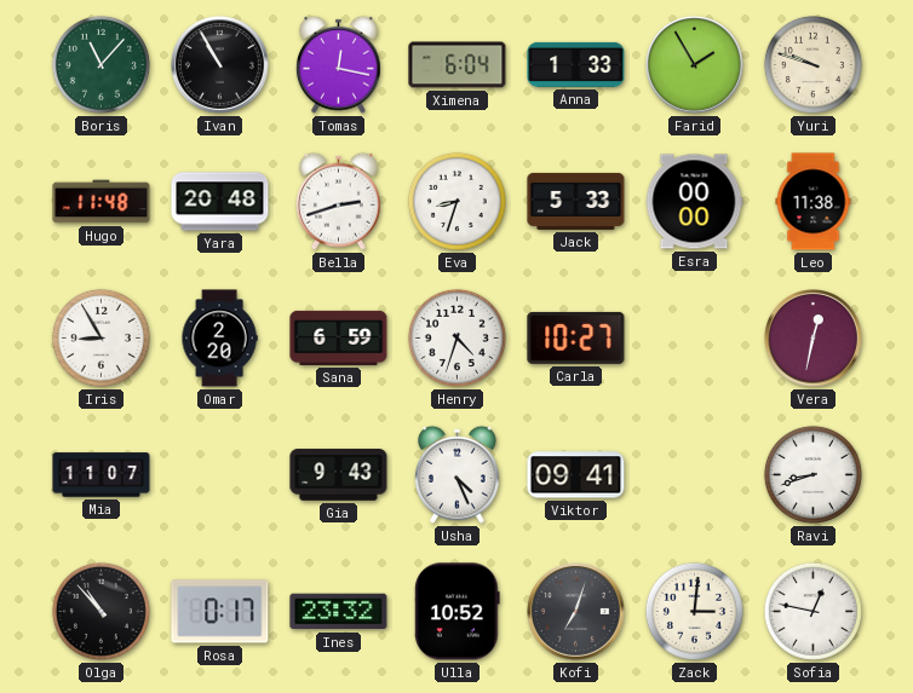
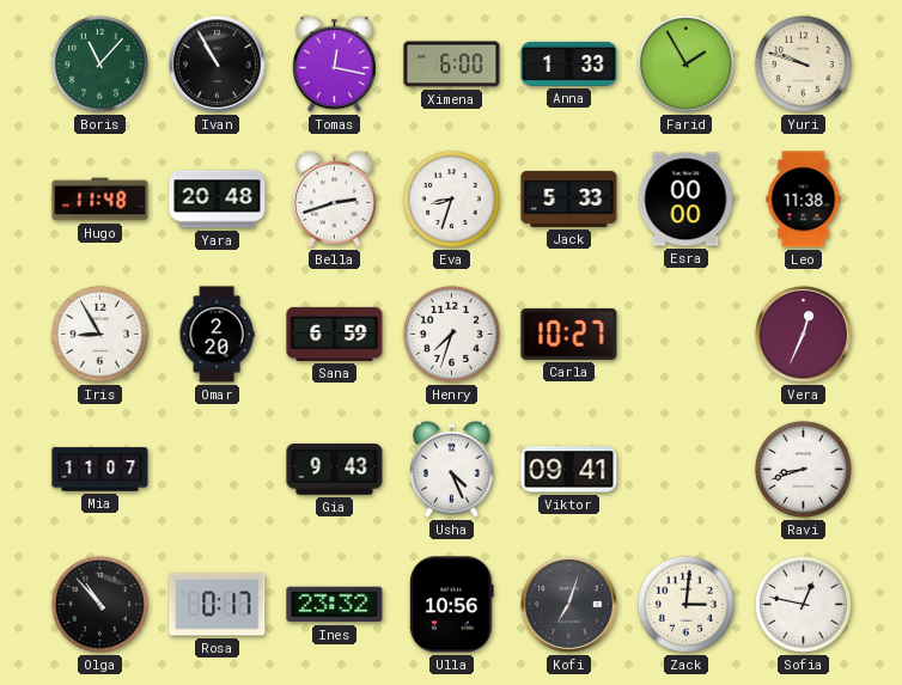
Ximena: 6:04 -> 6:00
Henry: 4:33 -> 7:33
Vera: 12:32 -> 12:34
Ulla: 10:52 -> 10:56
